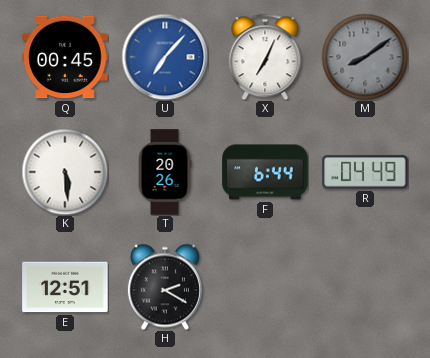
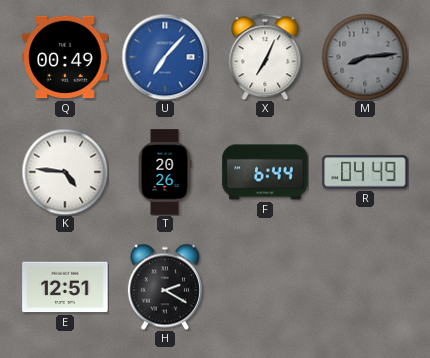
Q: 00:45 -> 00:49
M: 8:09 -> 8:14
K: 5:29 -> 4:46
